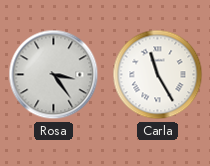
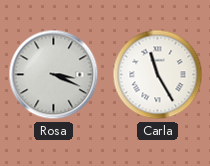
Rosa: 3:24 -> 3:19
